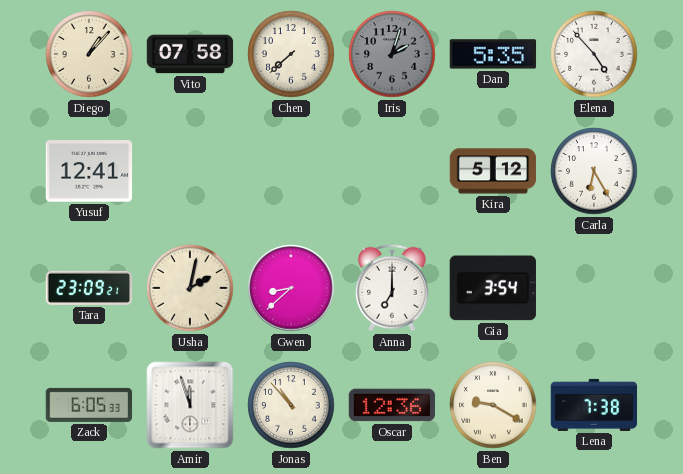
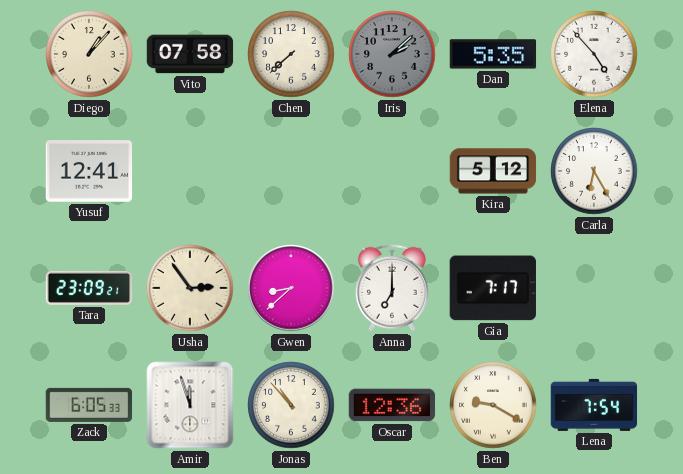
Iris: 2:03 -> 2:08
Usha: 2:02 -> 2:54
Gia: 3:54 -> 7:17
Lena: 7:38 -> 7:54
